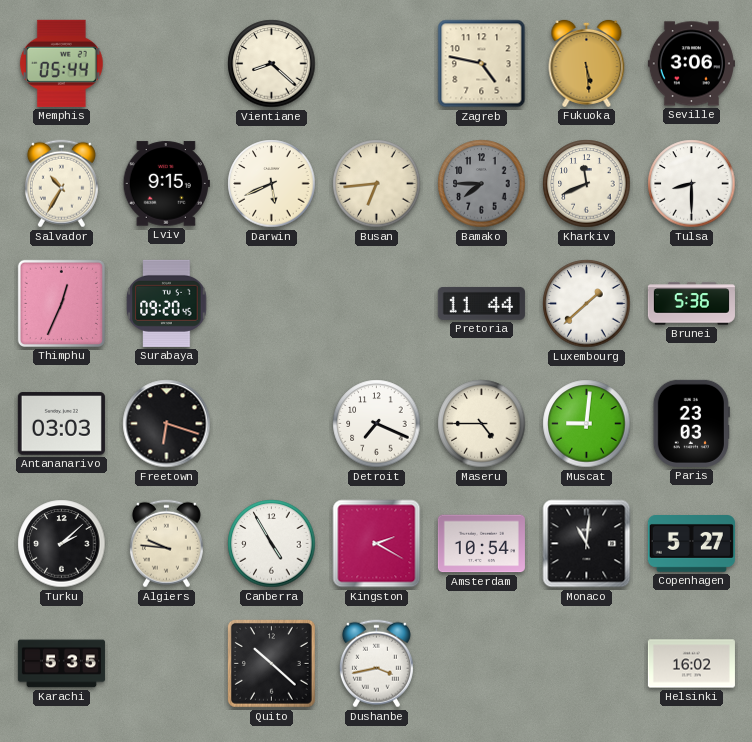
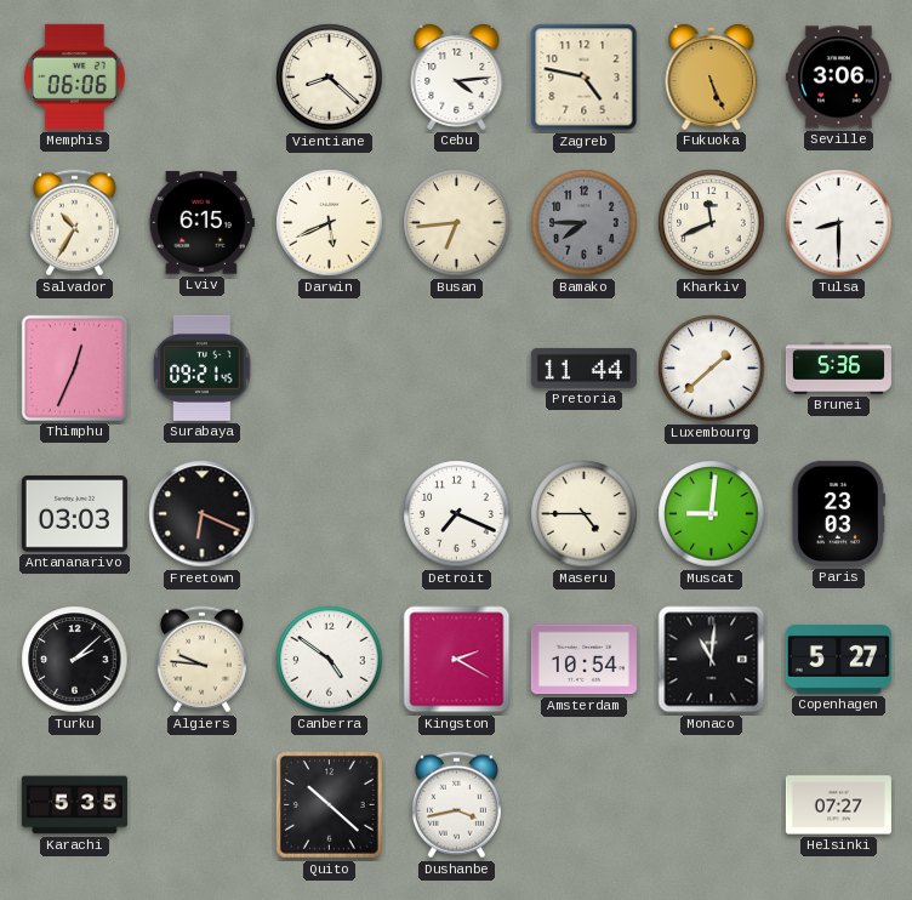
Memphis: 05:44 -> 06:06
Cebu: none -> 4:14
Fukuoka: 5:29 -> 5:26
Lviv: 9:15 -> 6:15
Surabaya: 09:20 -> 09:21
Freetown: 6:18 -> 6:19
Canberra: 4:55 -> 4:51
Helsinki: 16:02 -> 07:27
